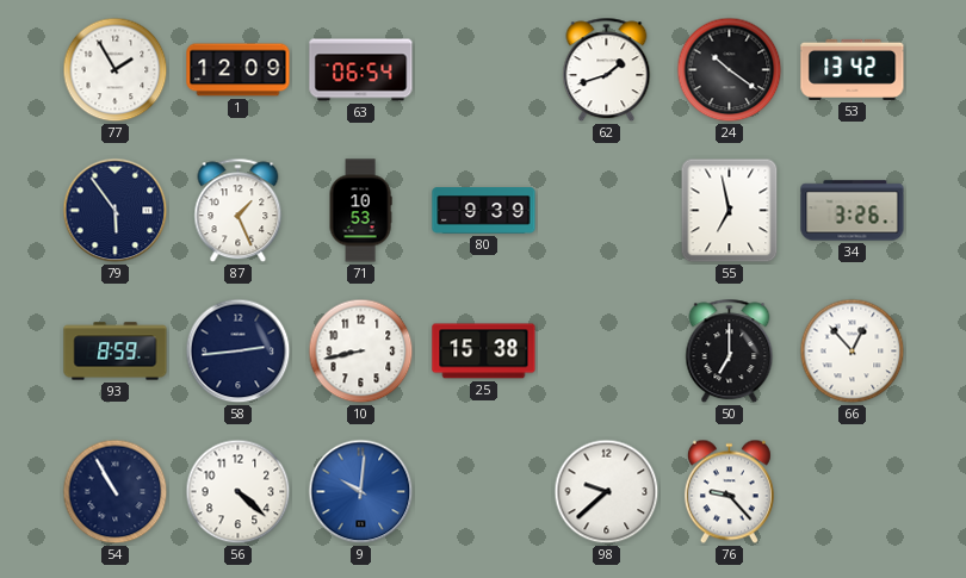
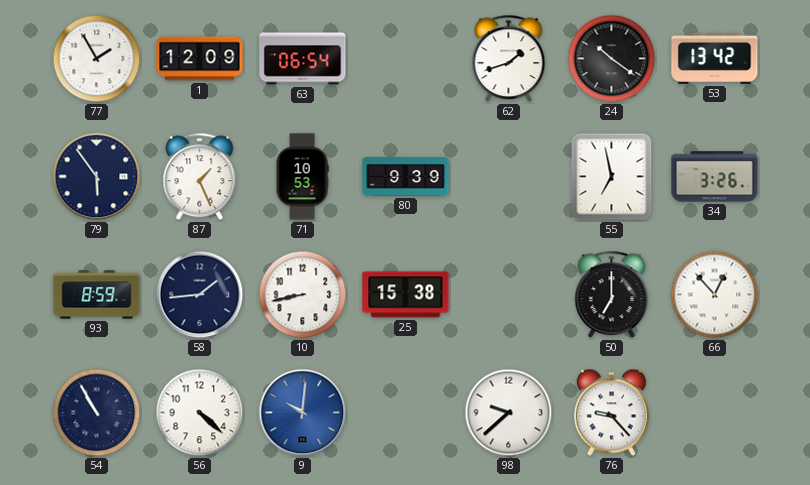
58: 2:44 -> 1:44
